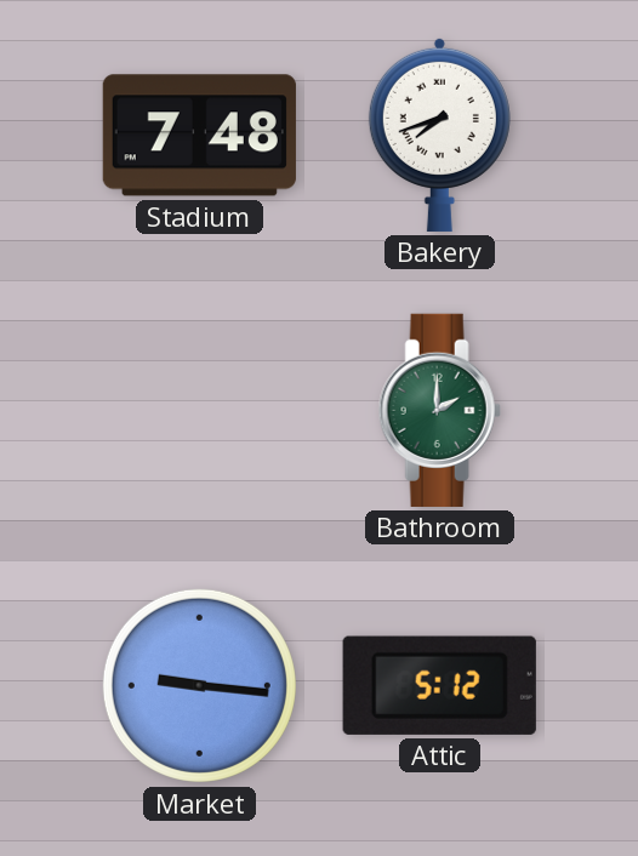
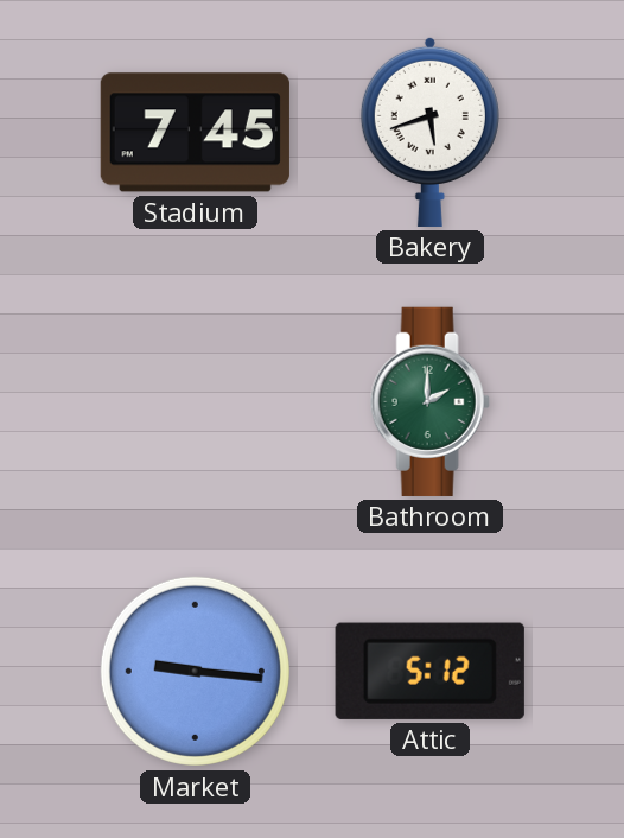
Stadium: 7:48 -> 7:45
Bakery: 7:42 -> 5:42
